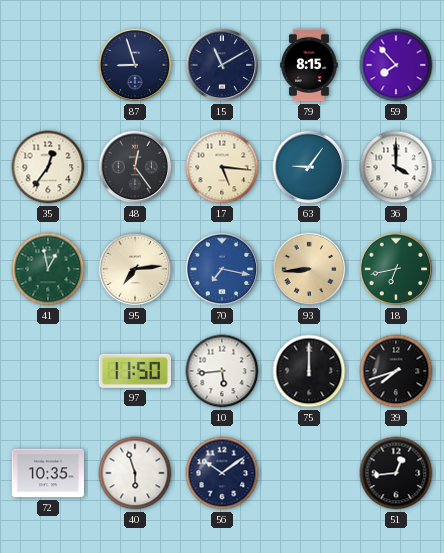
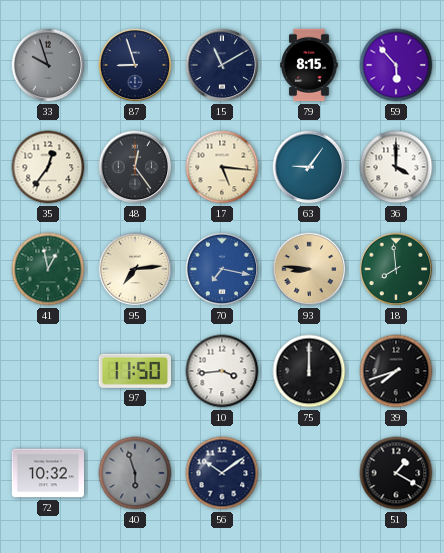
33: none -> 9:57
59: 7:53 -> 5:53
93: 8:44 -> 8:46
18: 6:43 -> 7:59
10: 5:44 -> 3:44
72: 10:35 -> 10:32
40 dial: white -> grey
51: 12:44 -> 1:20
